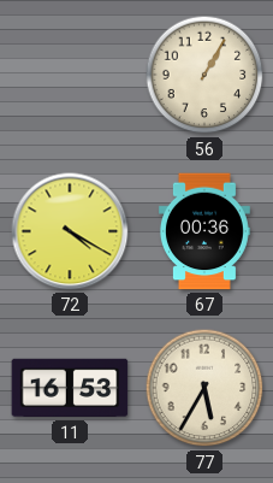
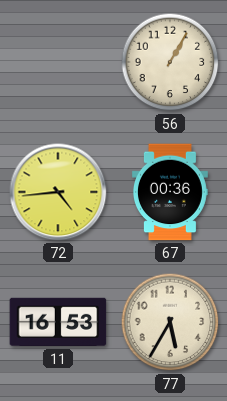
72: 4:20 -> 4:44
